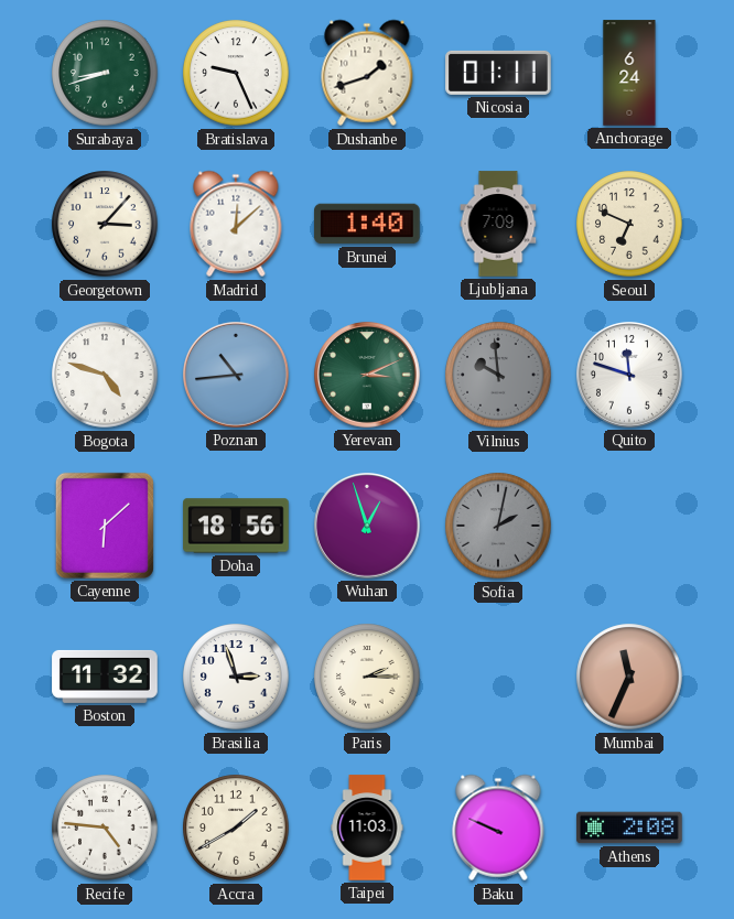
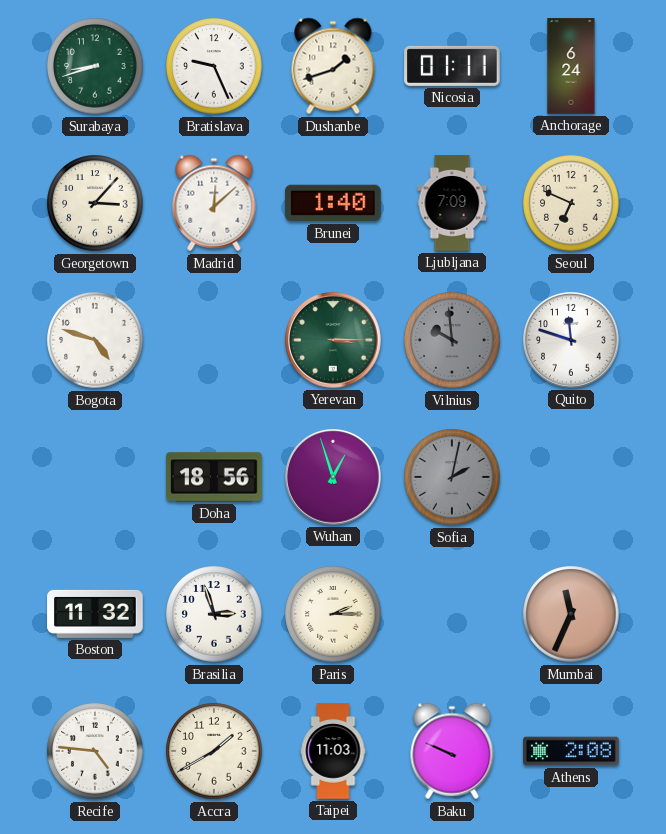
Poznan: 10:44 -> none
Yerevan: 3:11 -> 3:15
Cayenne: 6:08 -> none
